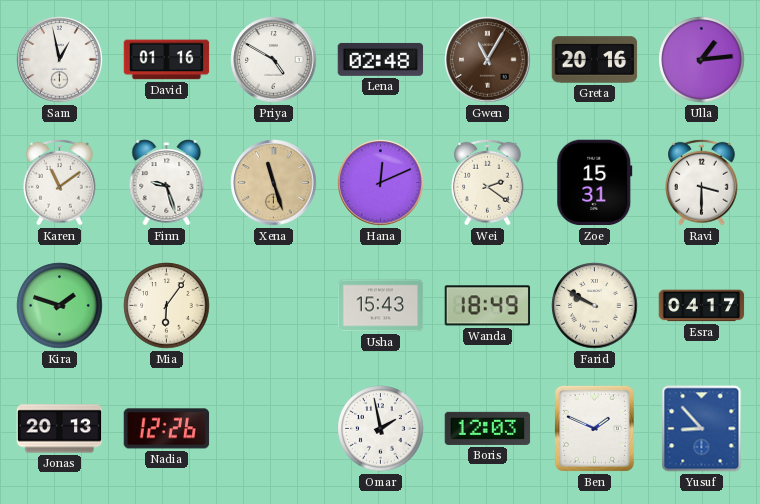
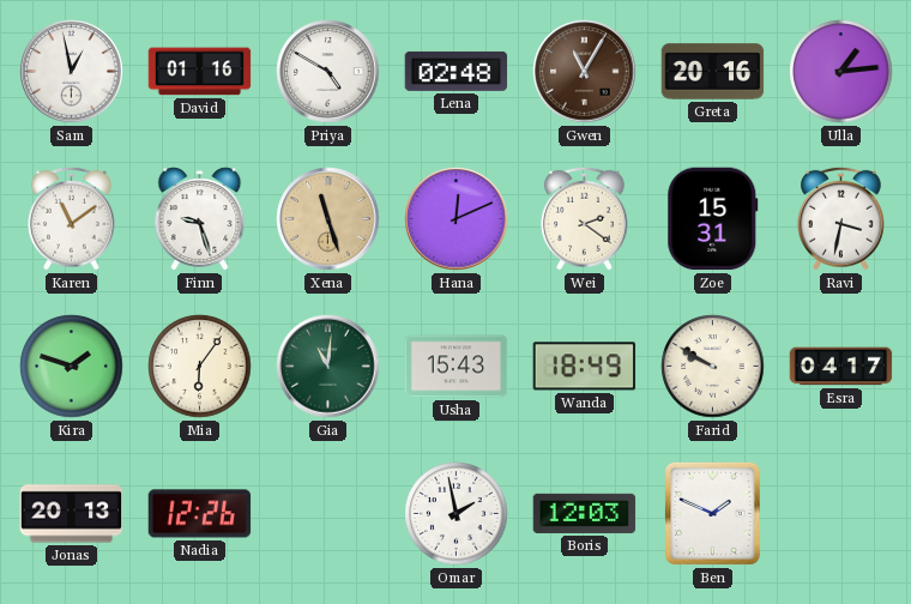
Ravi: 3:30 -> 3:32
Gia: none -> 11:01
Yusuf: 8:53 -> none
